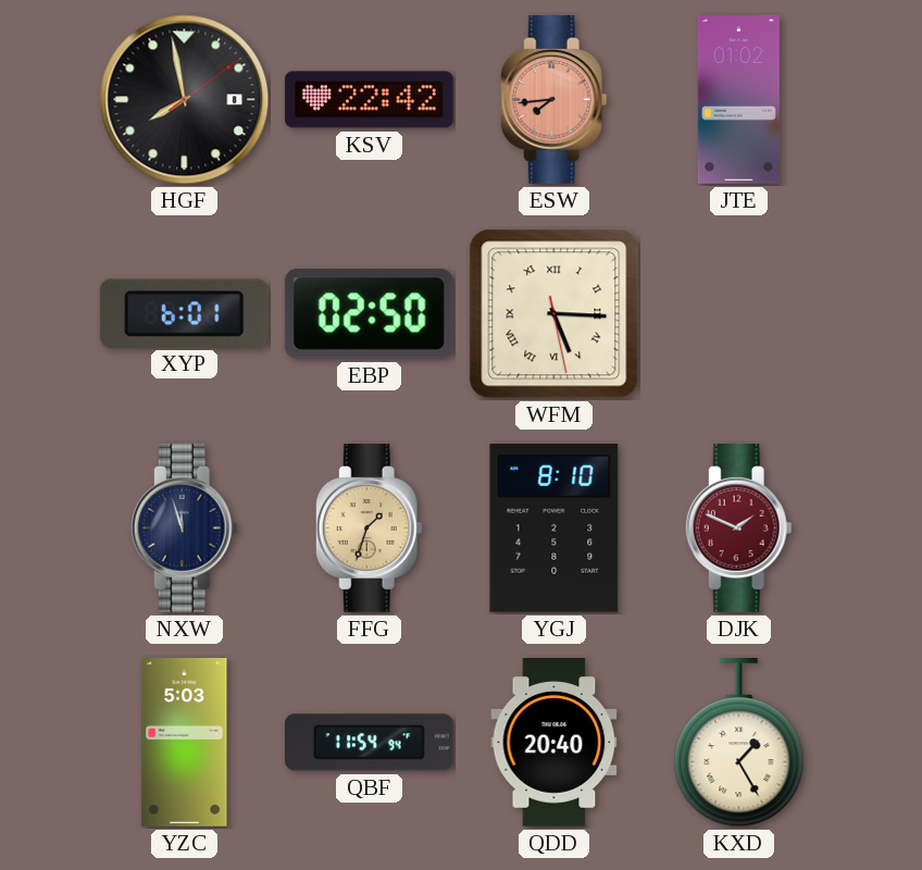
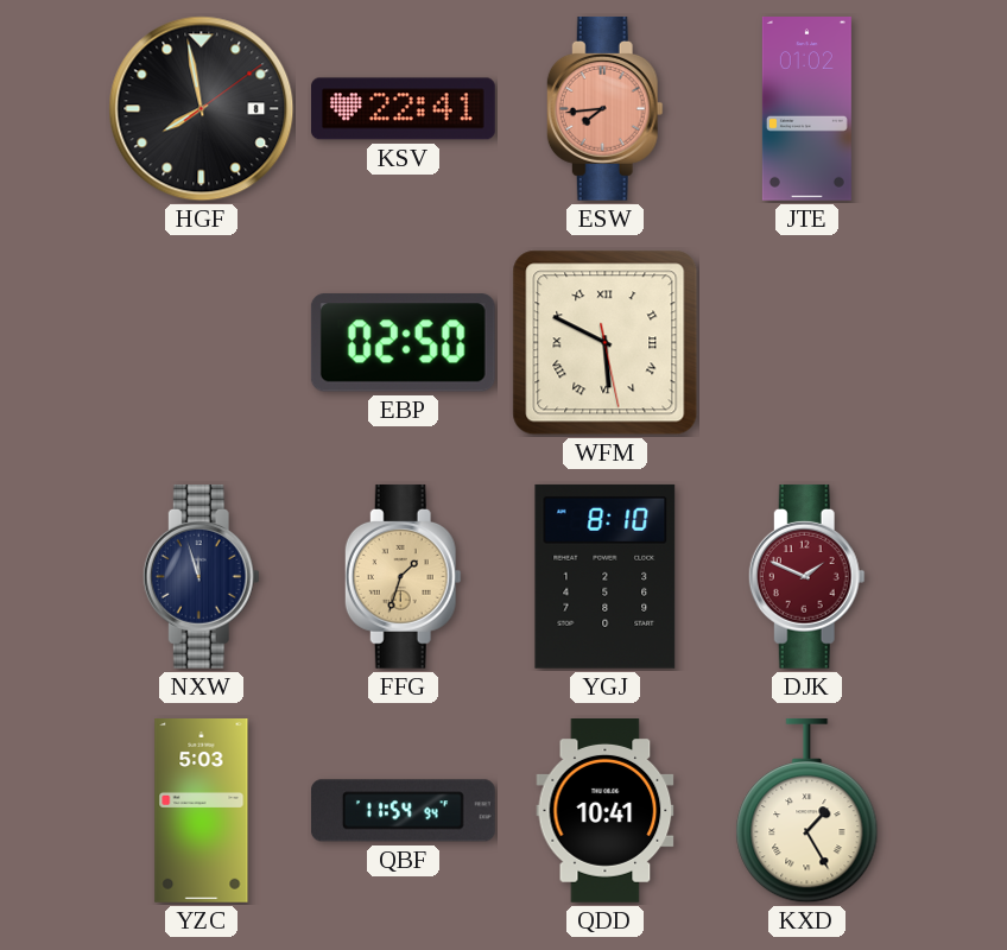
KSV: 22:42 -> 22:41
XYP: 6:01 -> none
WFM: 5:15 -> 5:49
QDD: 20:40 -> 10:41
